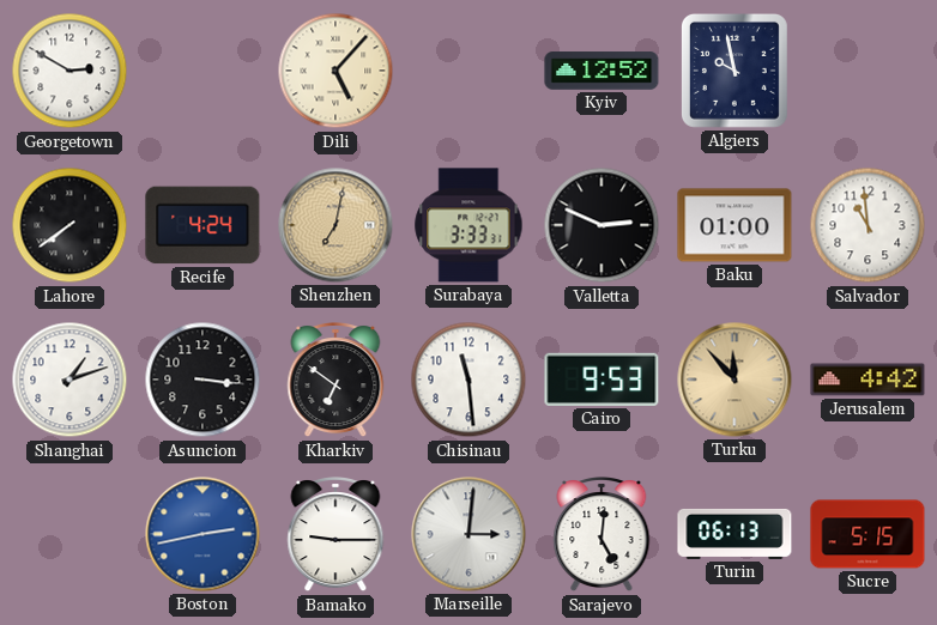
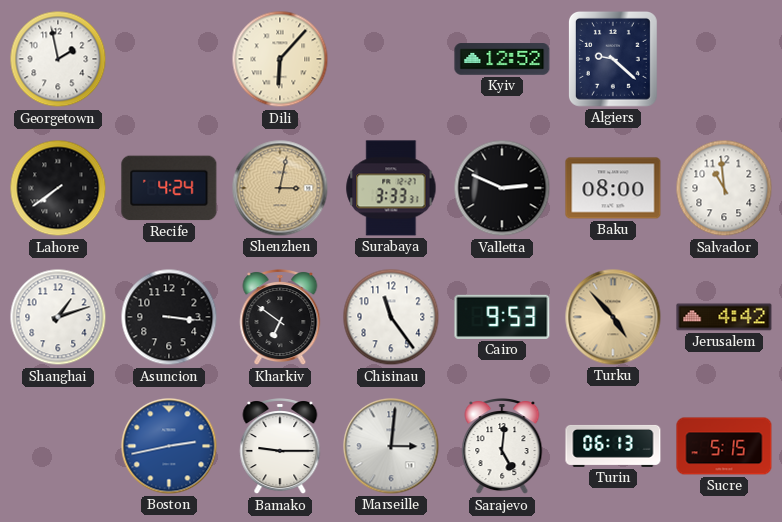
Georgetown: 2:50 -> 1:58
Dili: 5:07 -> 6:07
Algiers: 9:58 -> 9:22
Shenzhen: 7:02 -> 3:02
Baku: 01:00 -> 08:00
Chisinau: 11:29 -> 11:24
Turku: 11:53 -> 4:53
